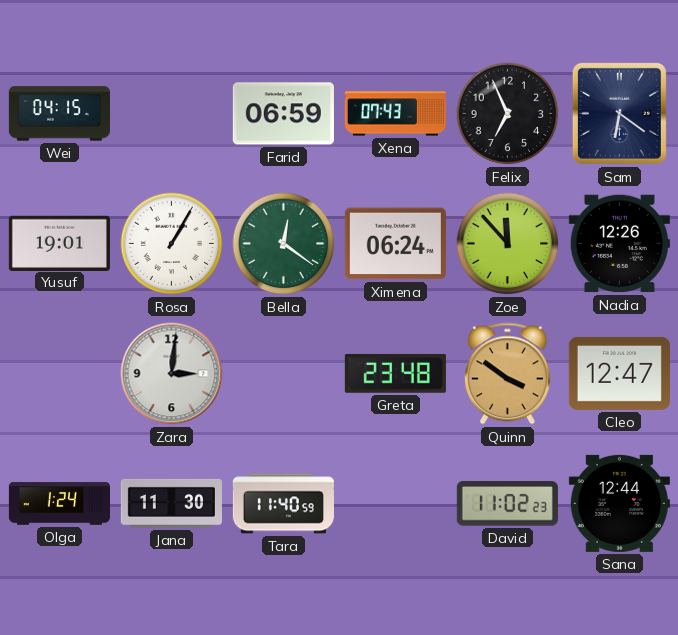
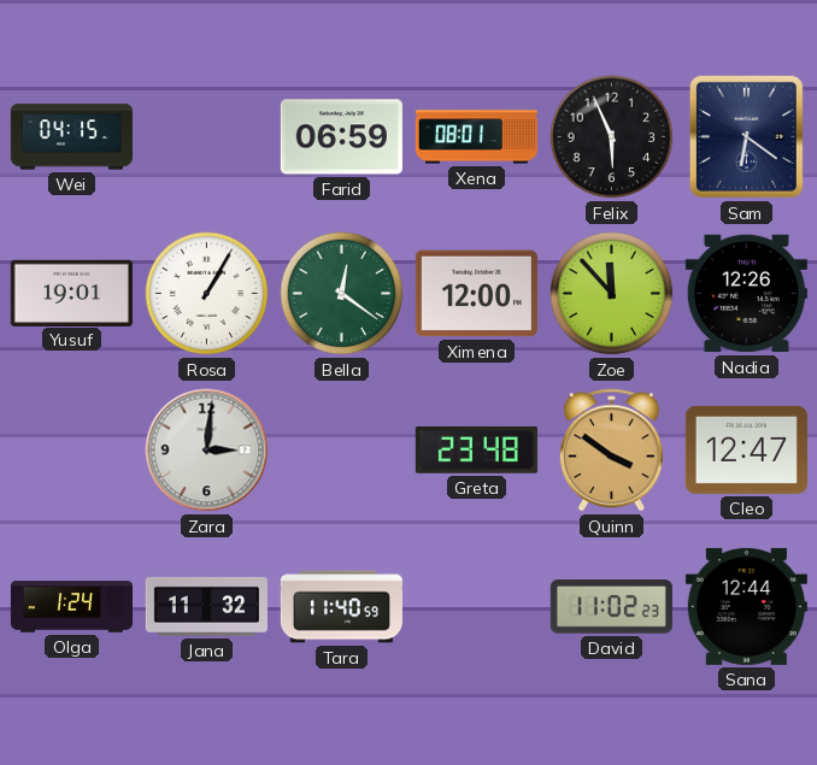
Xena: 07:43 -> 08:01
Felix: 6:56 -> 5:56
Ximena: 06:24 -> 12:00
Jana: 11:30 -> 11:32
